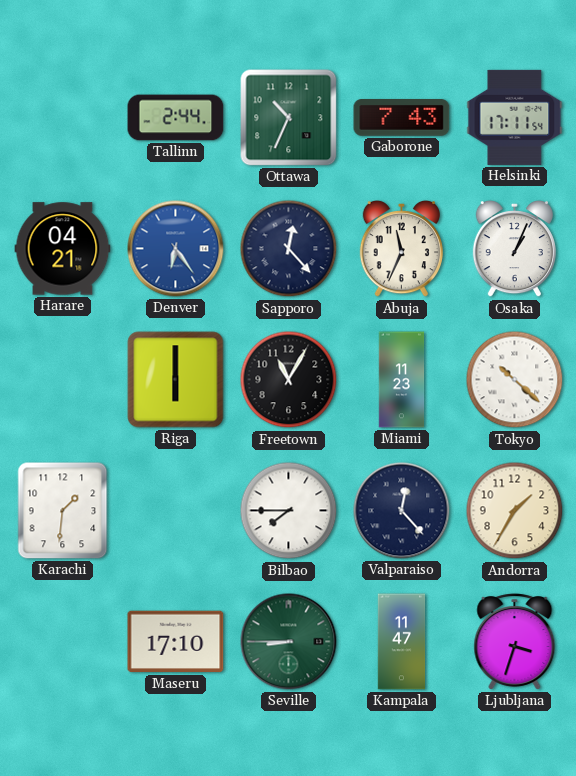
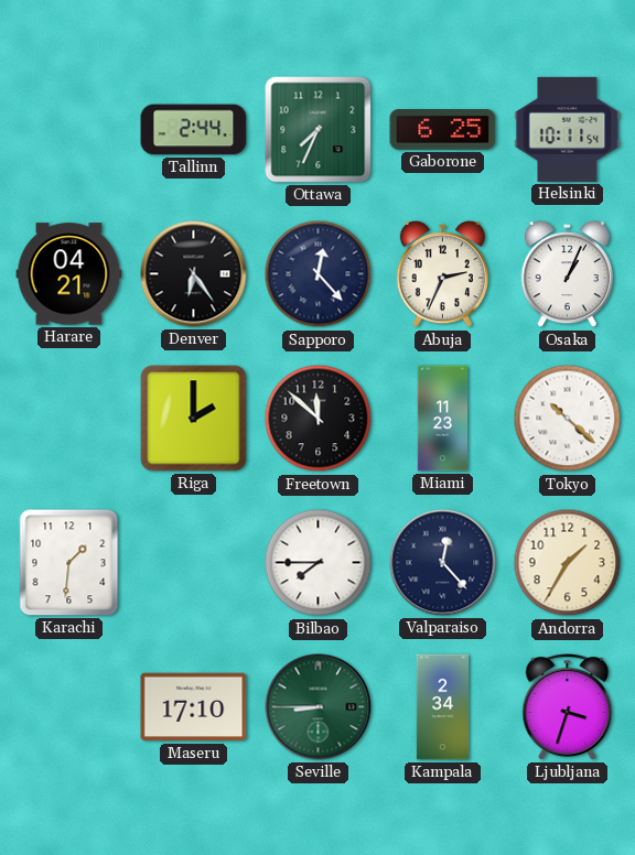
Ottawa: 10:34 -> 7:34
Gaborone: 7:43 -> 6:25
Helsinki: 17:11 -> 10:11
Denver dial: blue -> black
Abuja: 11:34 -> 2:34
Riga: 6:00 -> 2:00
Freetown: 11:05 -> 11:52
Kampala: 11:47 -> 2:34
